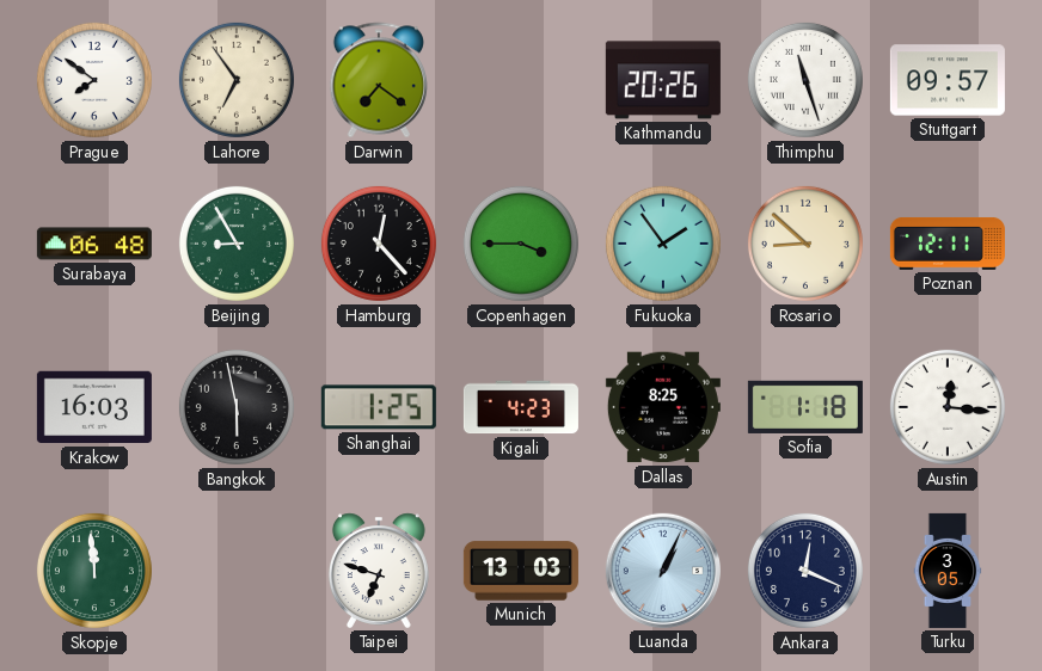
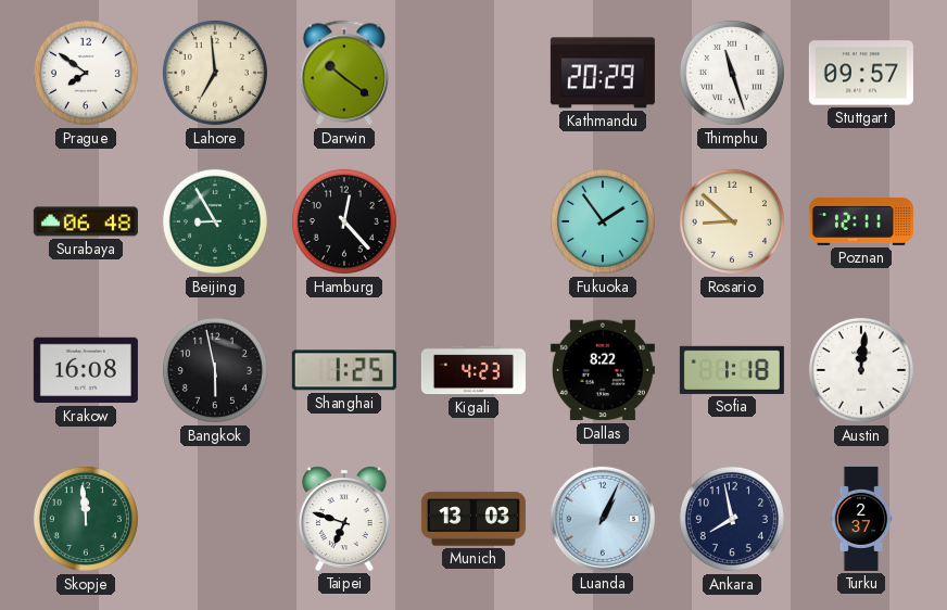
Lahore: 6:54 -> 6:59
Darwin: 7:21 -> 10:21
Kathmandu: 20:26 -> 20:29
Copenhagen: 3:45 -> none
Krakow: 16:03 -> 16:08
Dallas: 8:25 -> 8:22
Austin: 12:16 -> 12:01
Ankara: 12:19 -> 7:58
Turku: 3:05 -> 2:37
